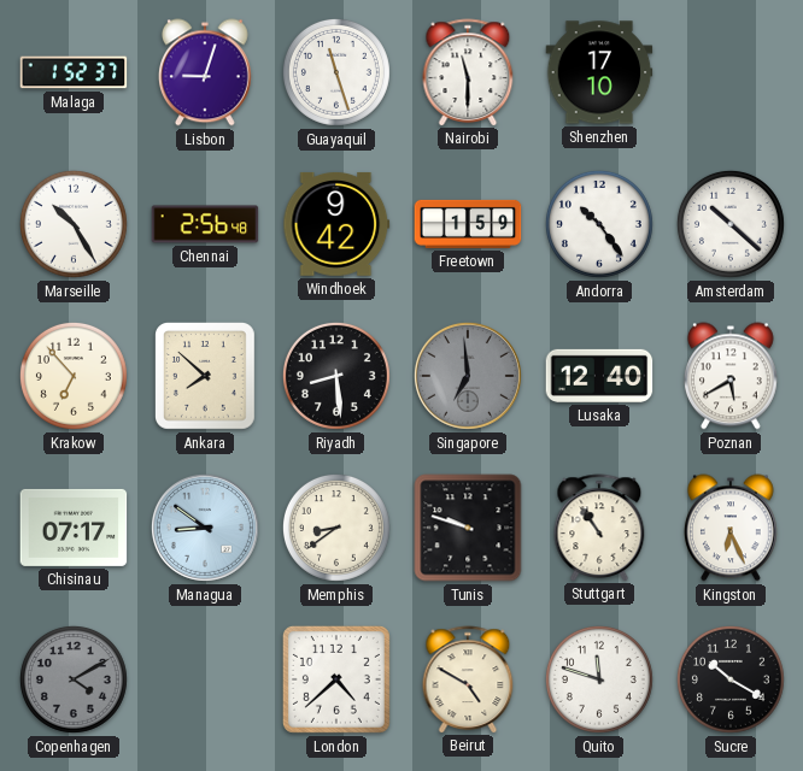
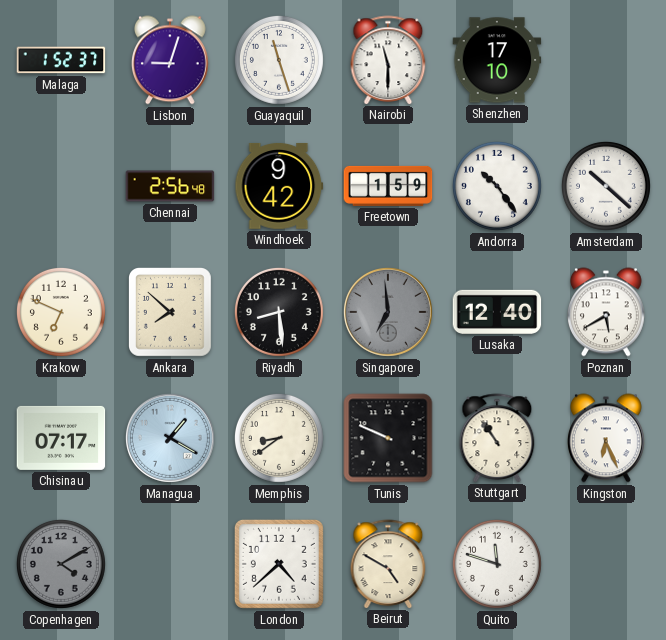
Marseille: 10:25 -> none
Krakow: 6:53 -> 6:49
Managua: 8:51 -> 1:20
Tunis: 9:48 -> 9:49
Sucre: 10:20 -> none
